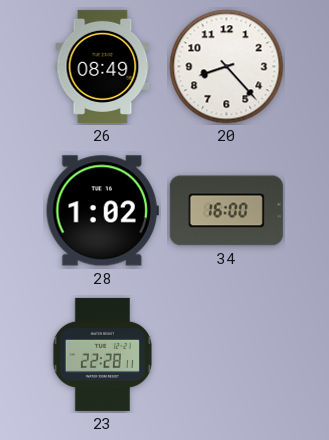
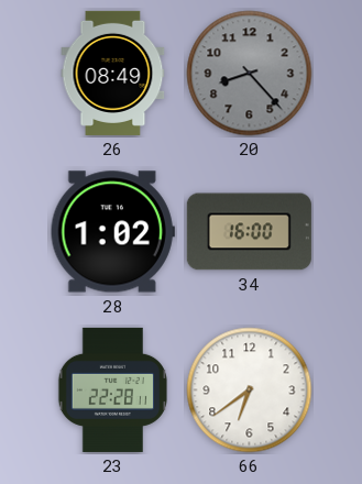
20 dial: white -> grey
66: none -> 6:39
